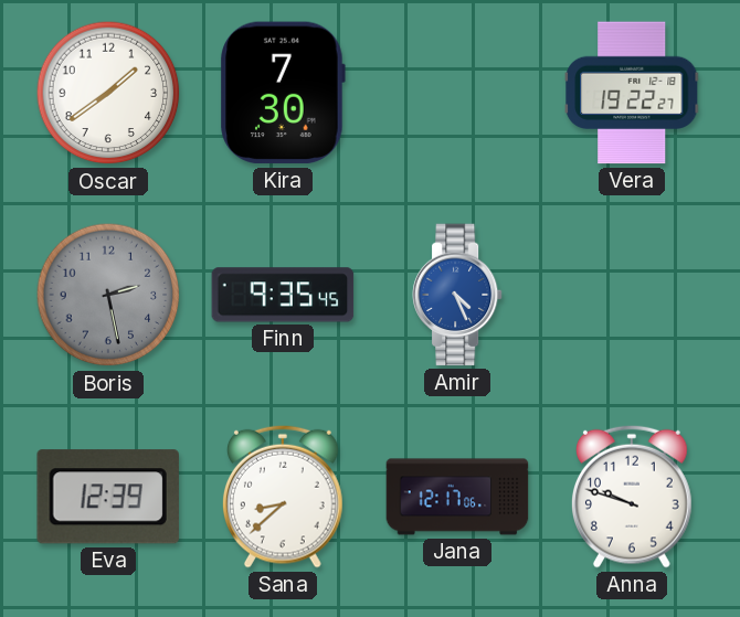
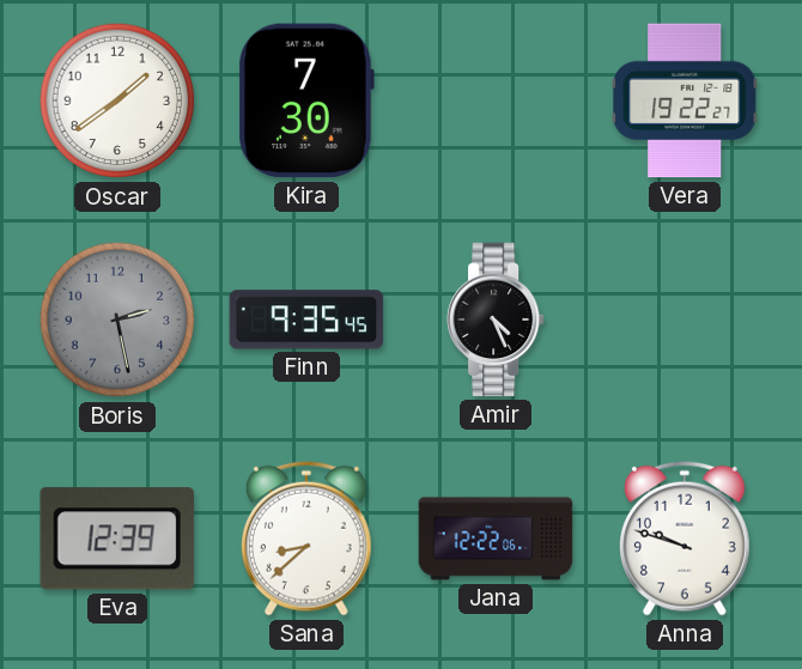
Amir dial: blue -> black
Jana: 12:17 -> 12:22
